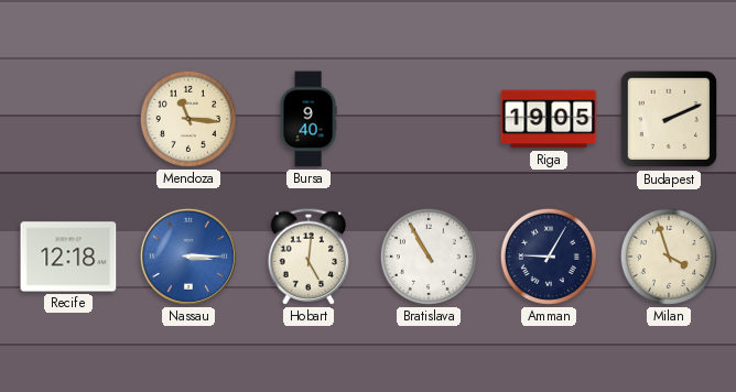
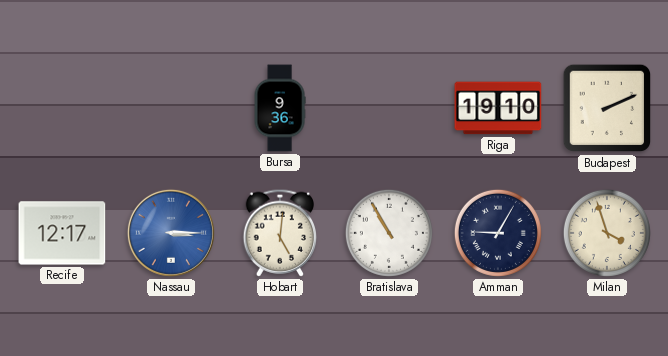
Mendoza: 11:16 -> none
Bursa: 9:40 -> 9:36
Riga: 19:05 -> 19:10
Recife: 12:18 -> 12:17
